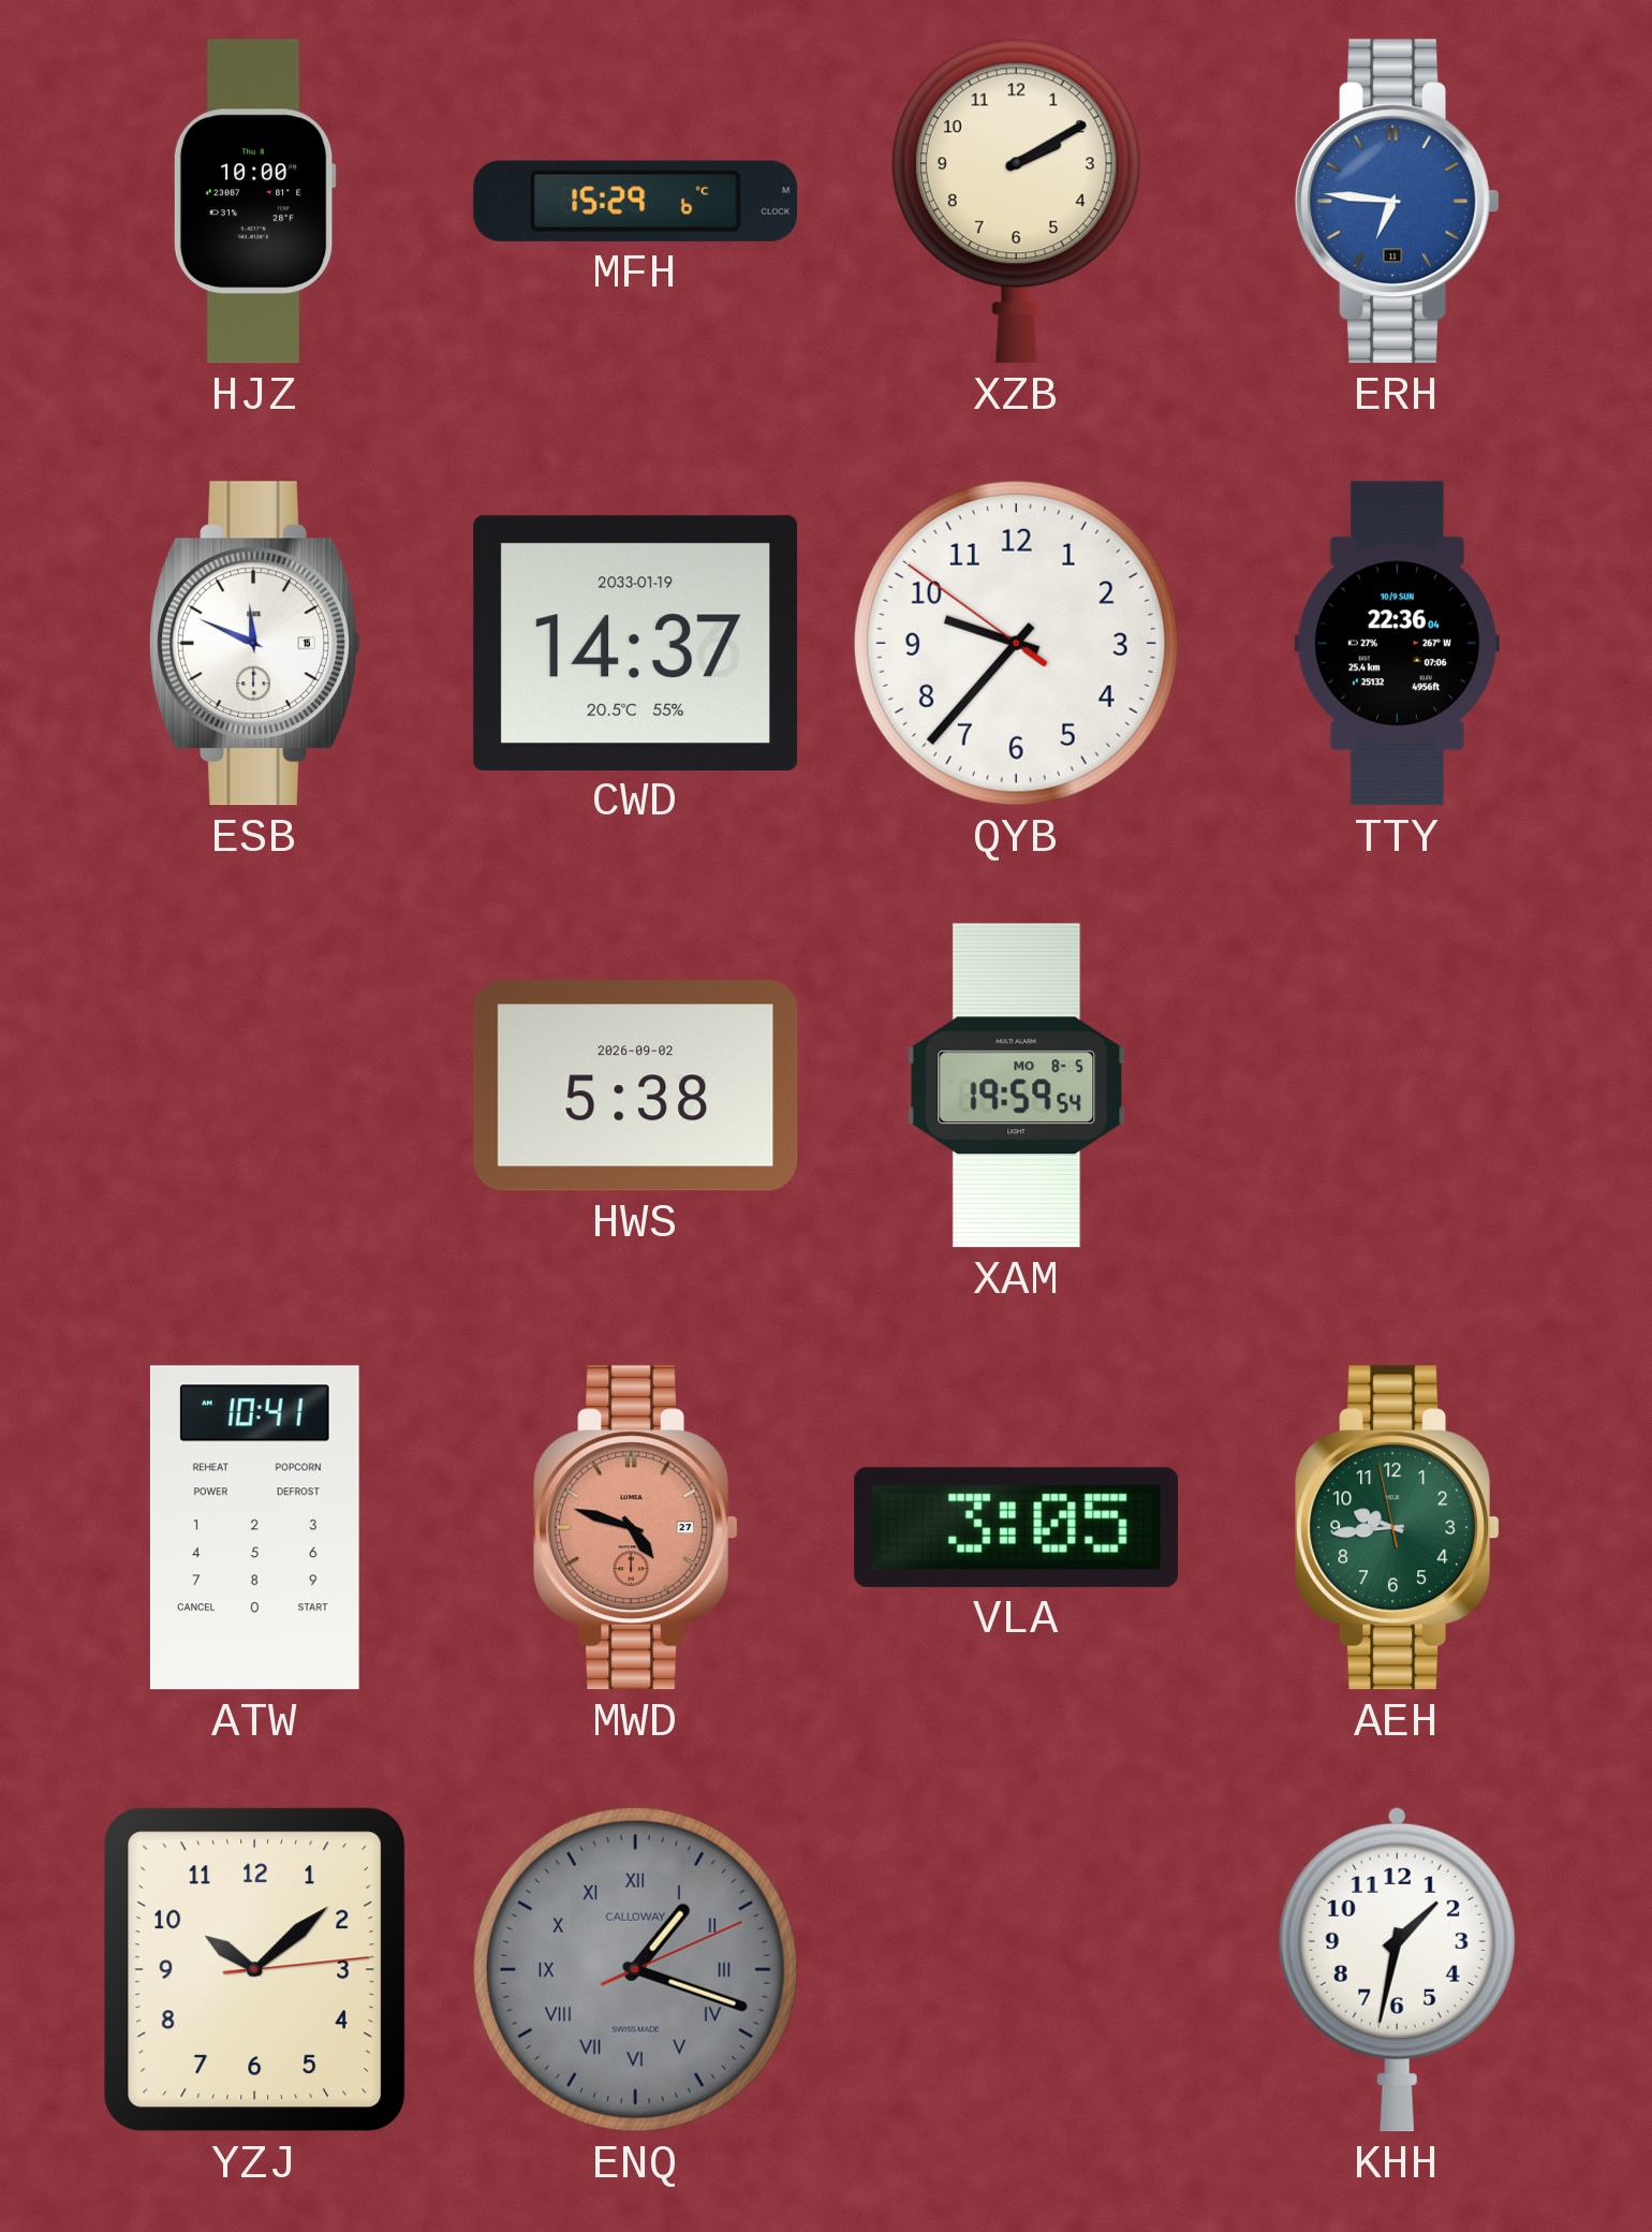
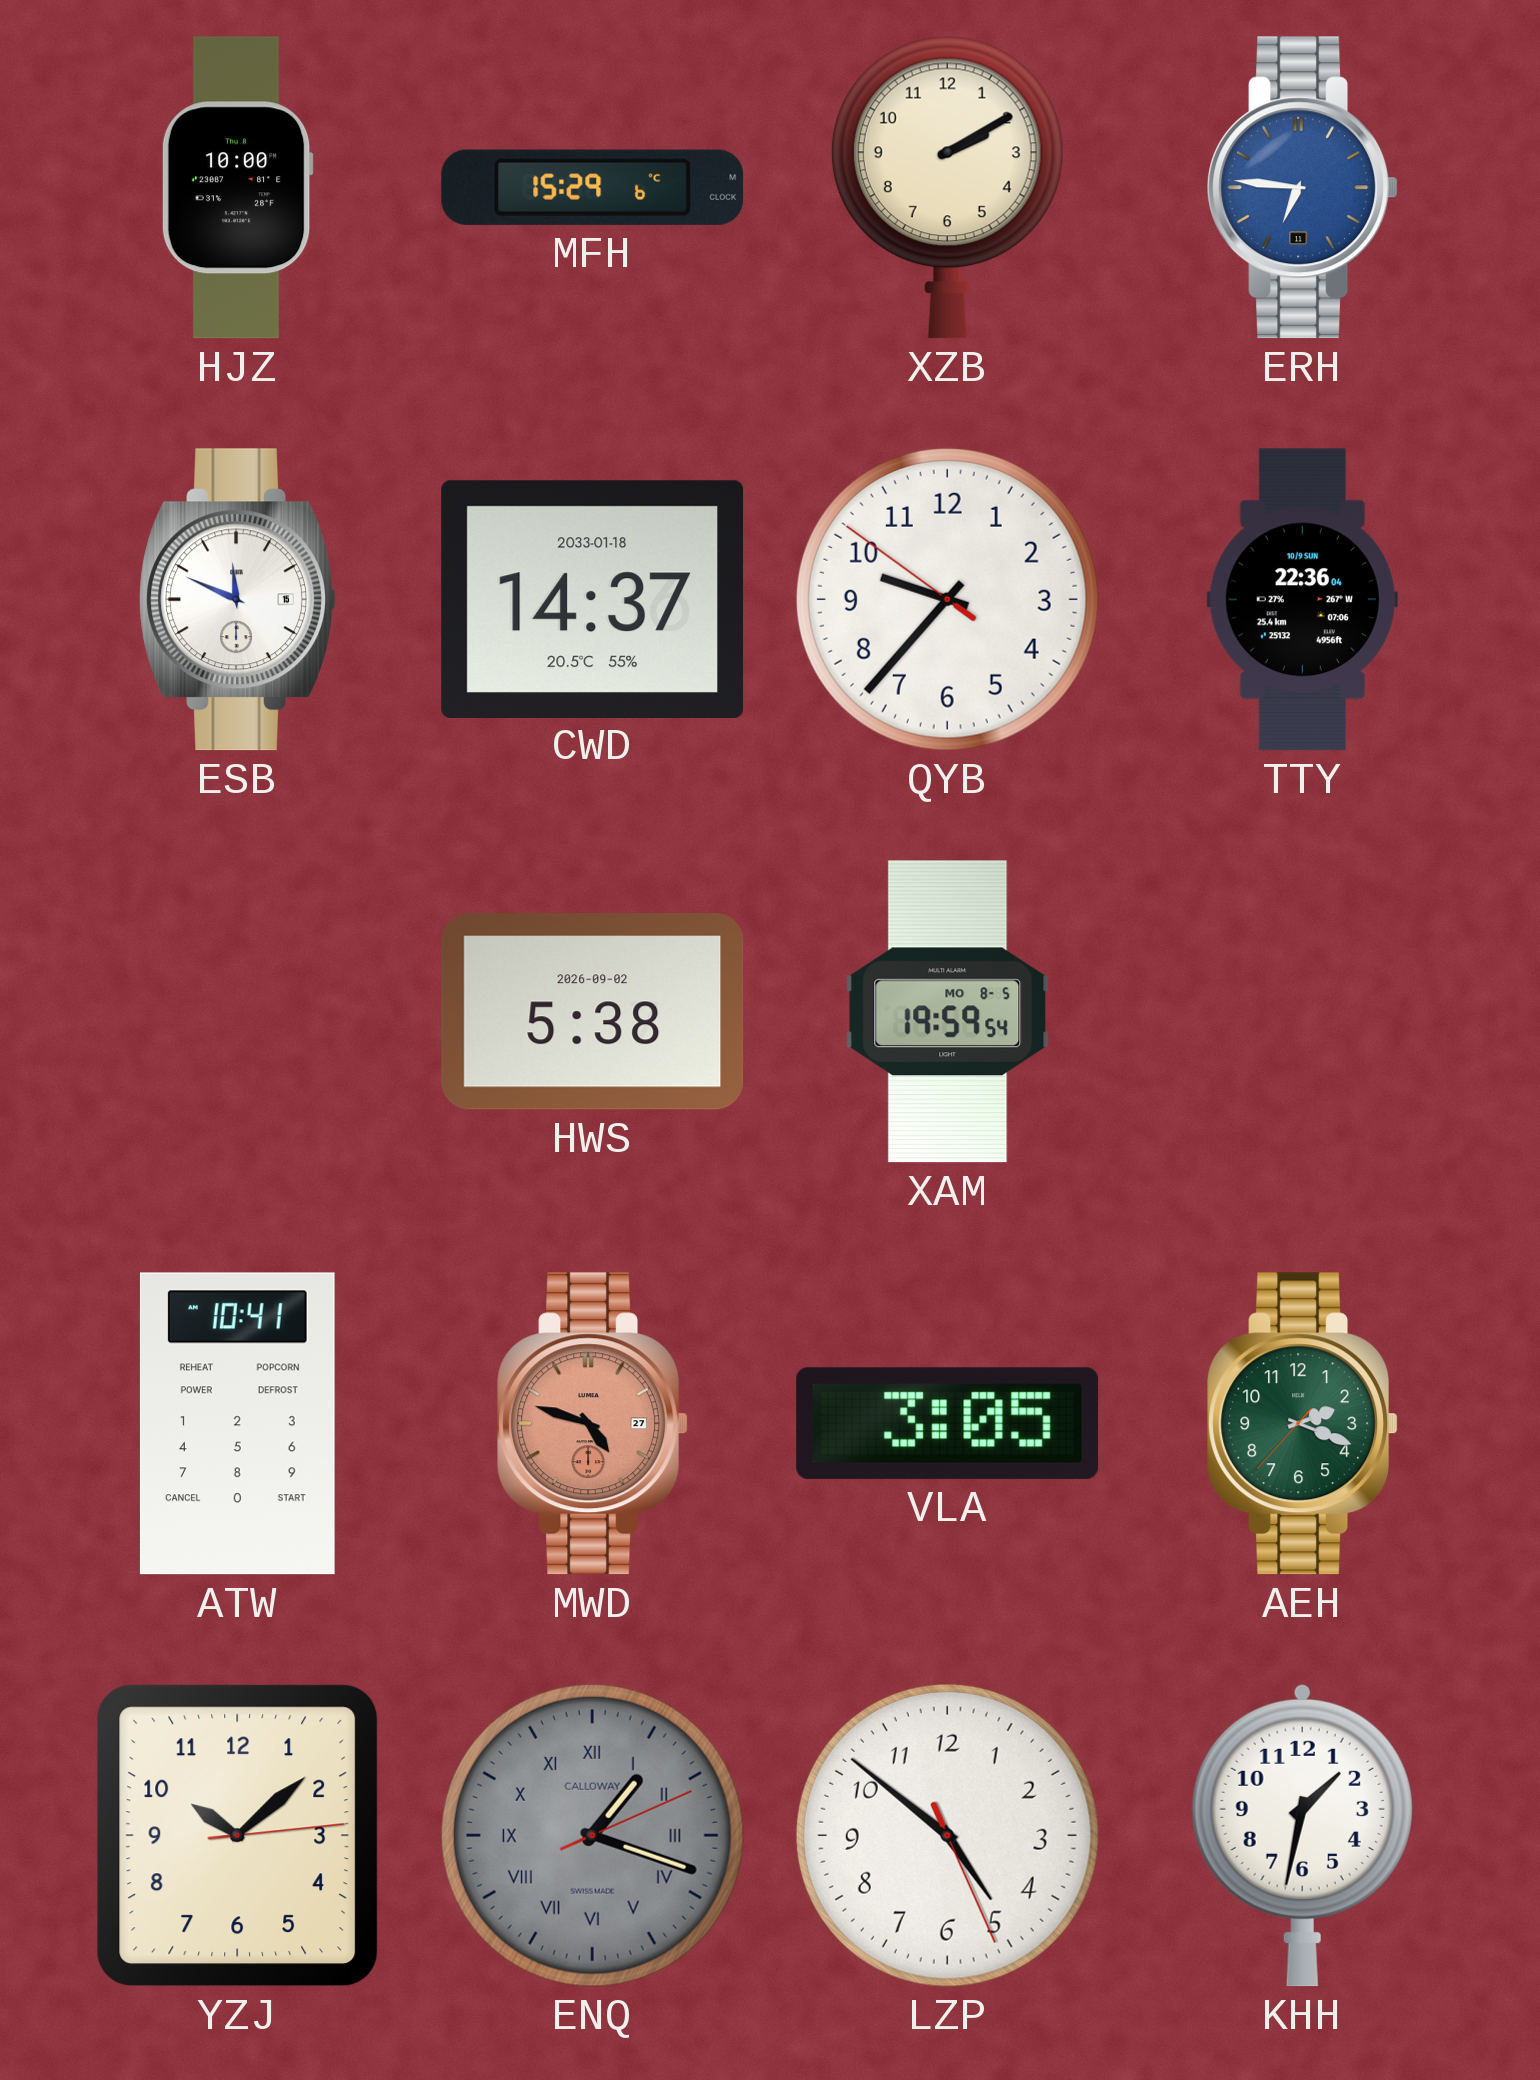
CWD date: 2033-01-19 -> 2033-01-18
AEH: 9:43 -> 2:18
LZP: none -> 4:51
